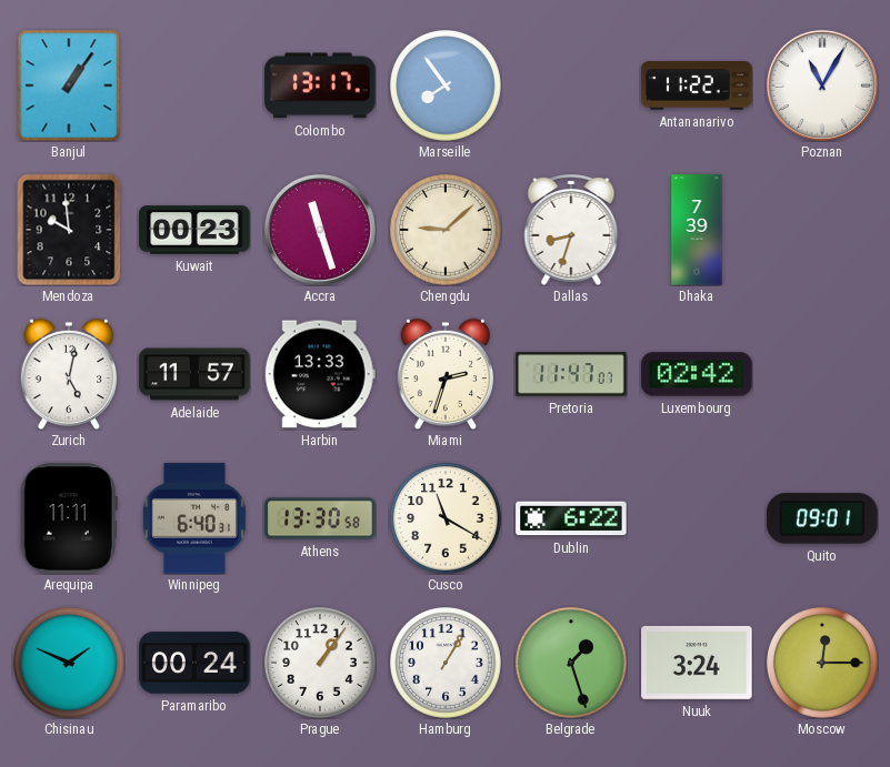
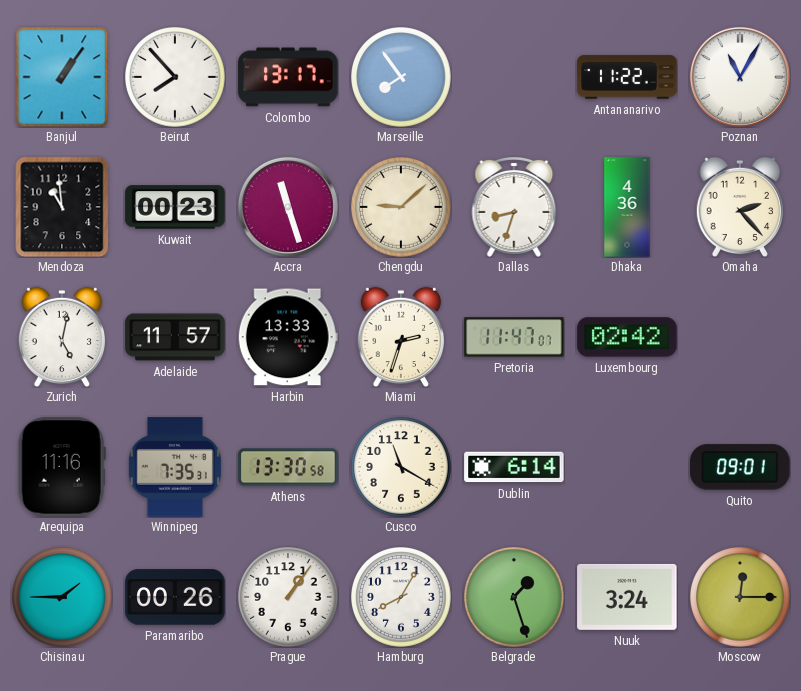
Beirut: none -> 7:53
Mendoza: 9:59 -> 10:59
Dhaka: 7:39 -> 4:36
Omaha: none -> 2:23
Arequipa: 11:11 -> 11:16
Winnipeg: 6:40 -> 7:35
Dublin: 6:22 -> 6:14
Chisinau: 1:49 -> 1:45
Paramaribo: 00:24 -> 00:26
Hamburg: 1:05 -> 8:05
